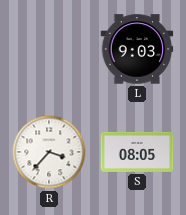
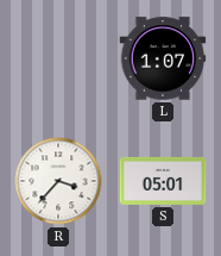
L: 9:03 -> 1:07
S: 08:05 -> 05:01
